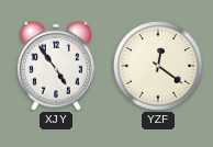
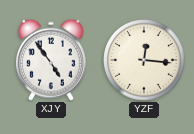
YZF: 12:21 -> 12:16
